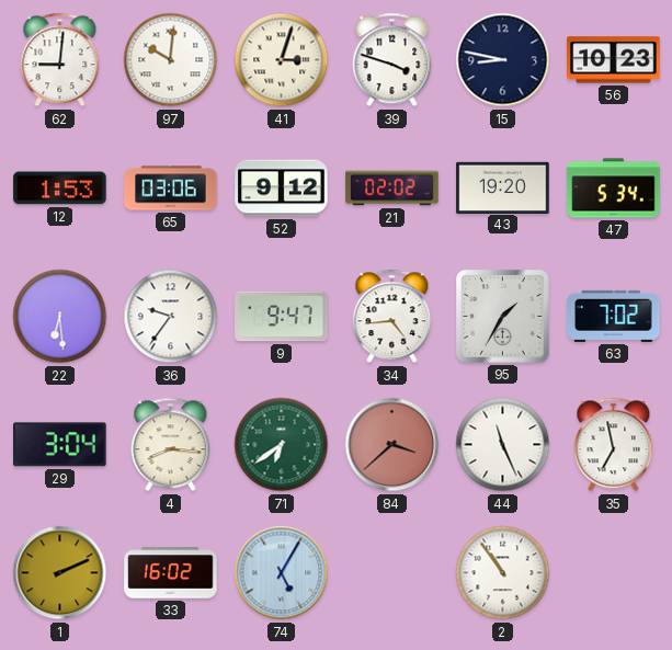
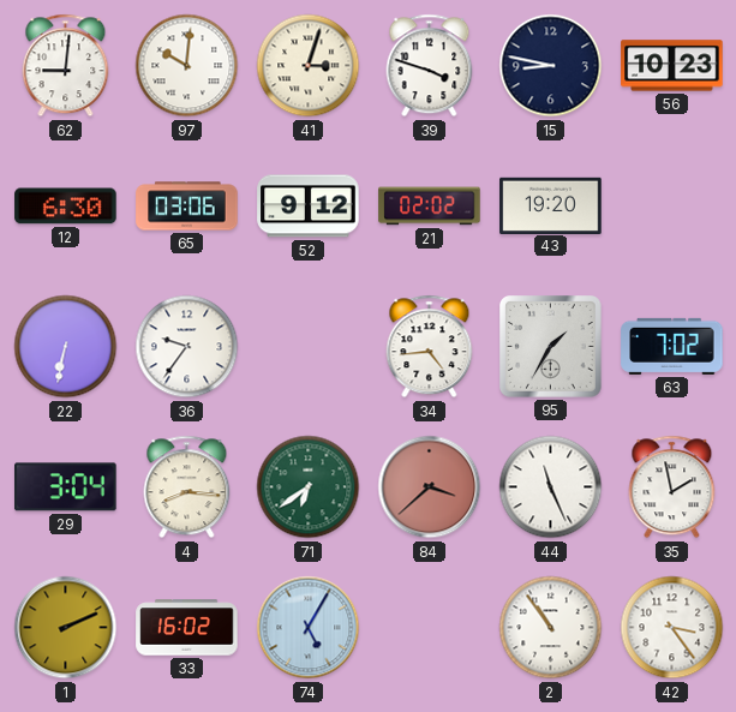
12: 1:53 -> 6:30
47: 5:34 -> none
22: 6:29 -> 6:32
9: 9:47 -> none
35: 6:58 -> 1:58
42: none -> 3:24
